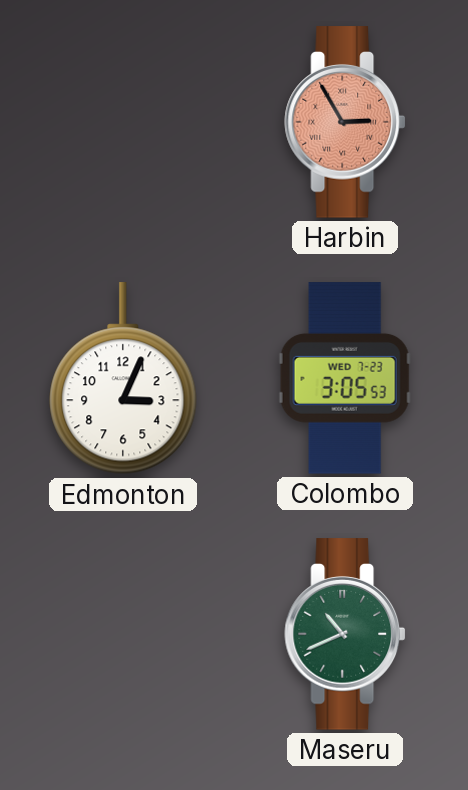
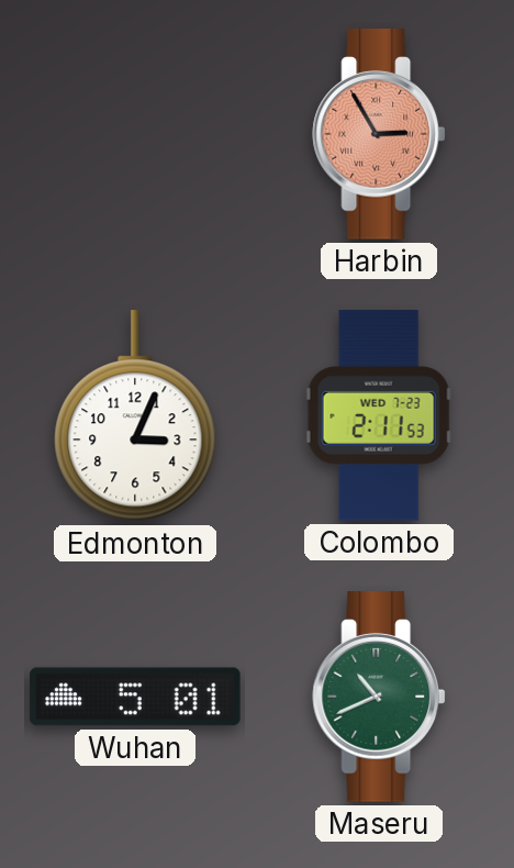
Colombo: 3:05 -> 2:11
Wuhan: none -> 5:01
